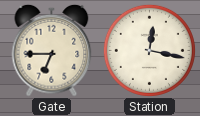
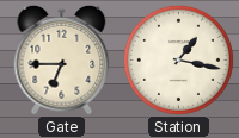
Station: 12:17 -> 1:17
